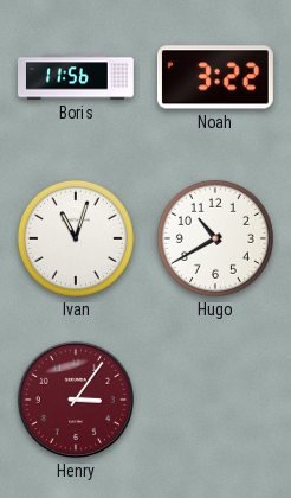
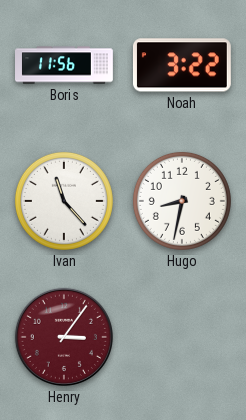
Ivan: 11:03 -> 11:23
Hugo: 10:40 -> 8:32
